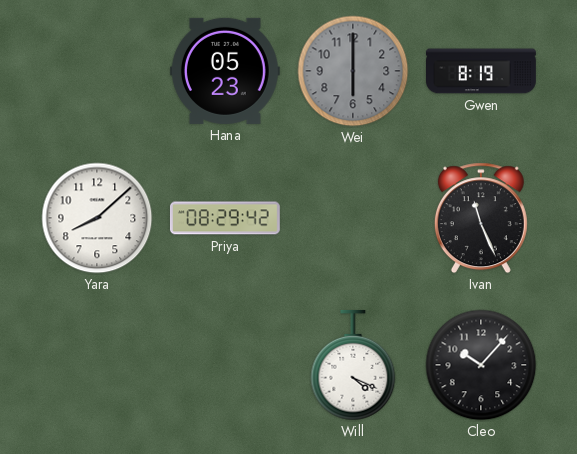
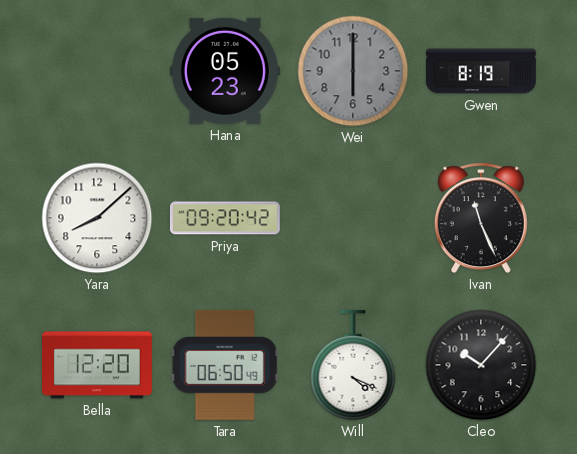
Priya: 08:29 -> 09:20
Bella: none -> 12:20
Tara: none -> 06:50
